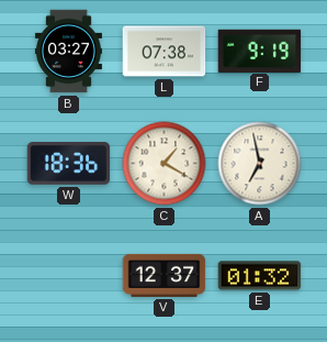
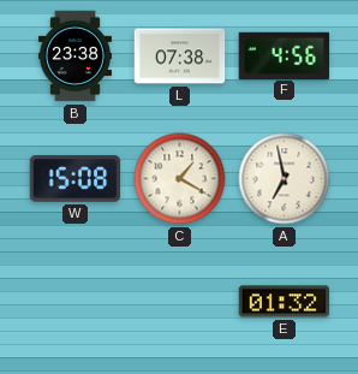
B: 03:27 -> 23:38
F: 9:19 -> 4:56
W: 18:36 -> 15:08
V: 12:37 -> none
